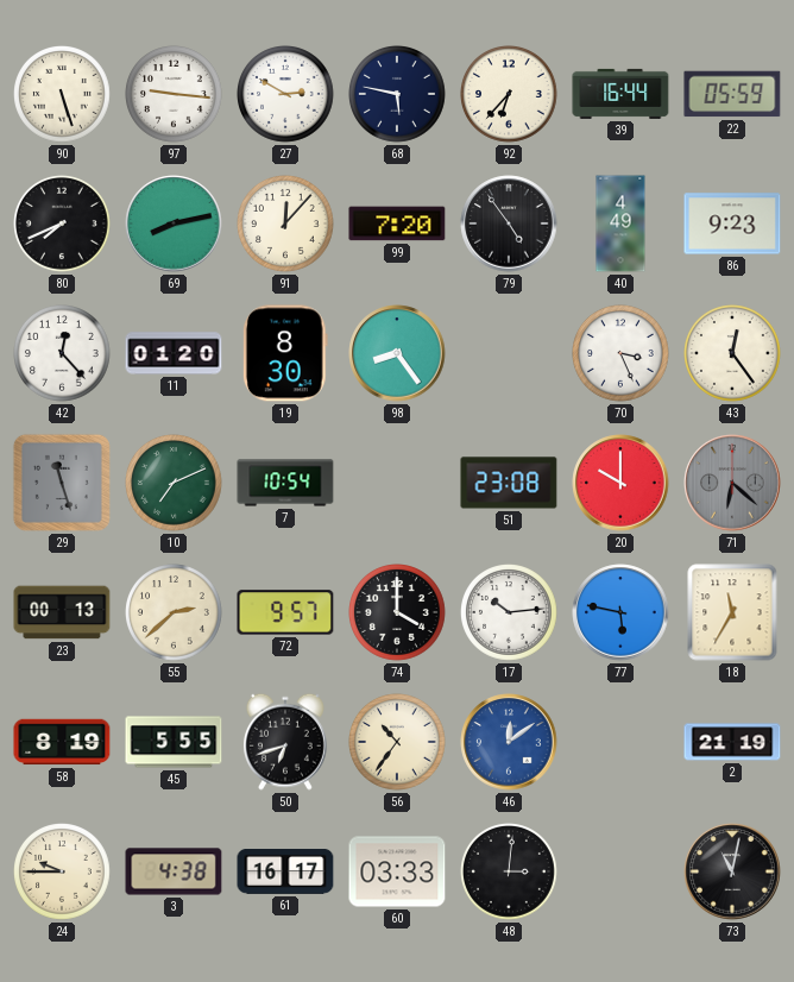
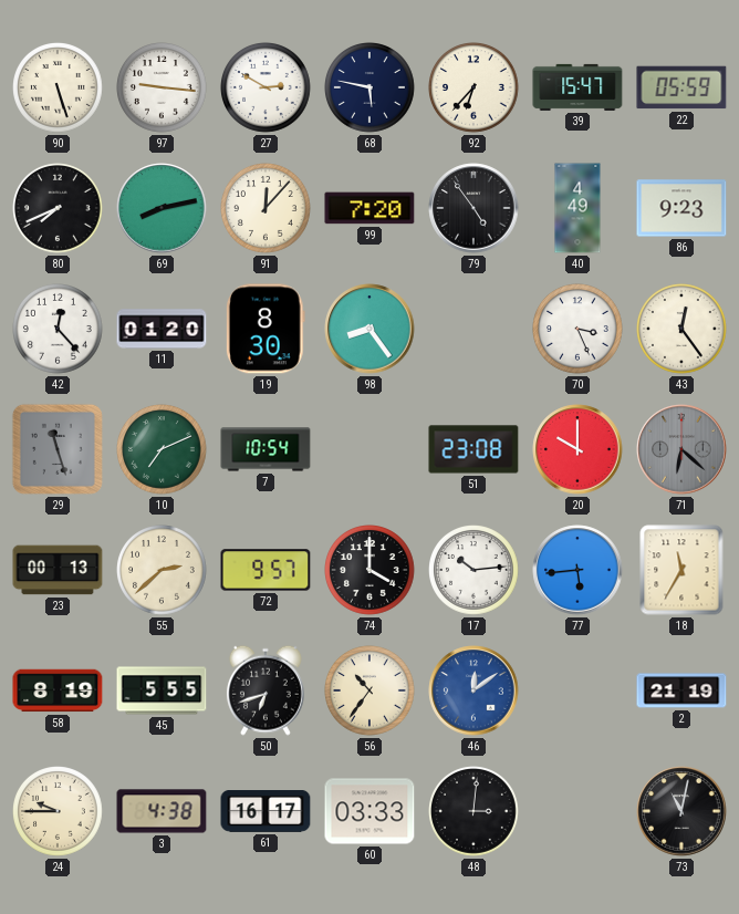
39: 16:44 -> 15:47
77: 5:47 -> 5:44
